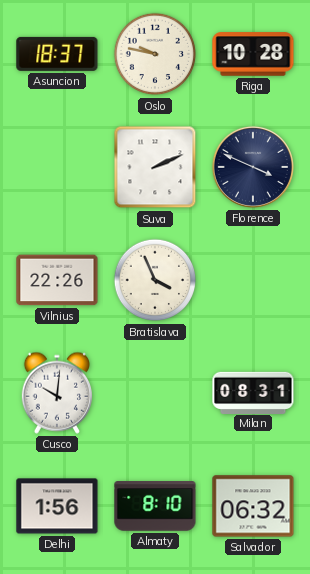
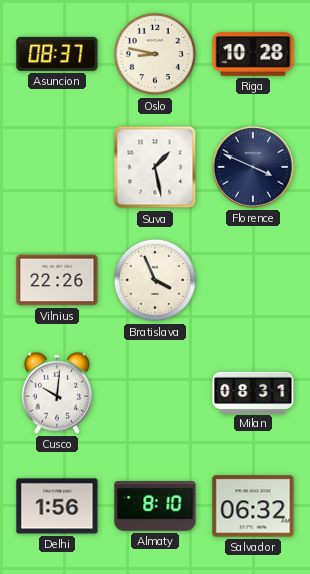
Asuncion: 18:37 -> 08:37
Oslo: 9:47 -> 8:47
Suva: 2:11 -> 1:28
